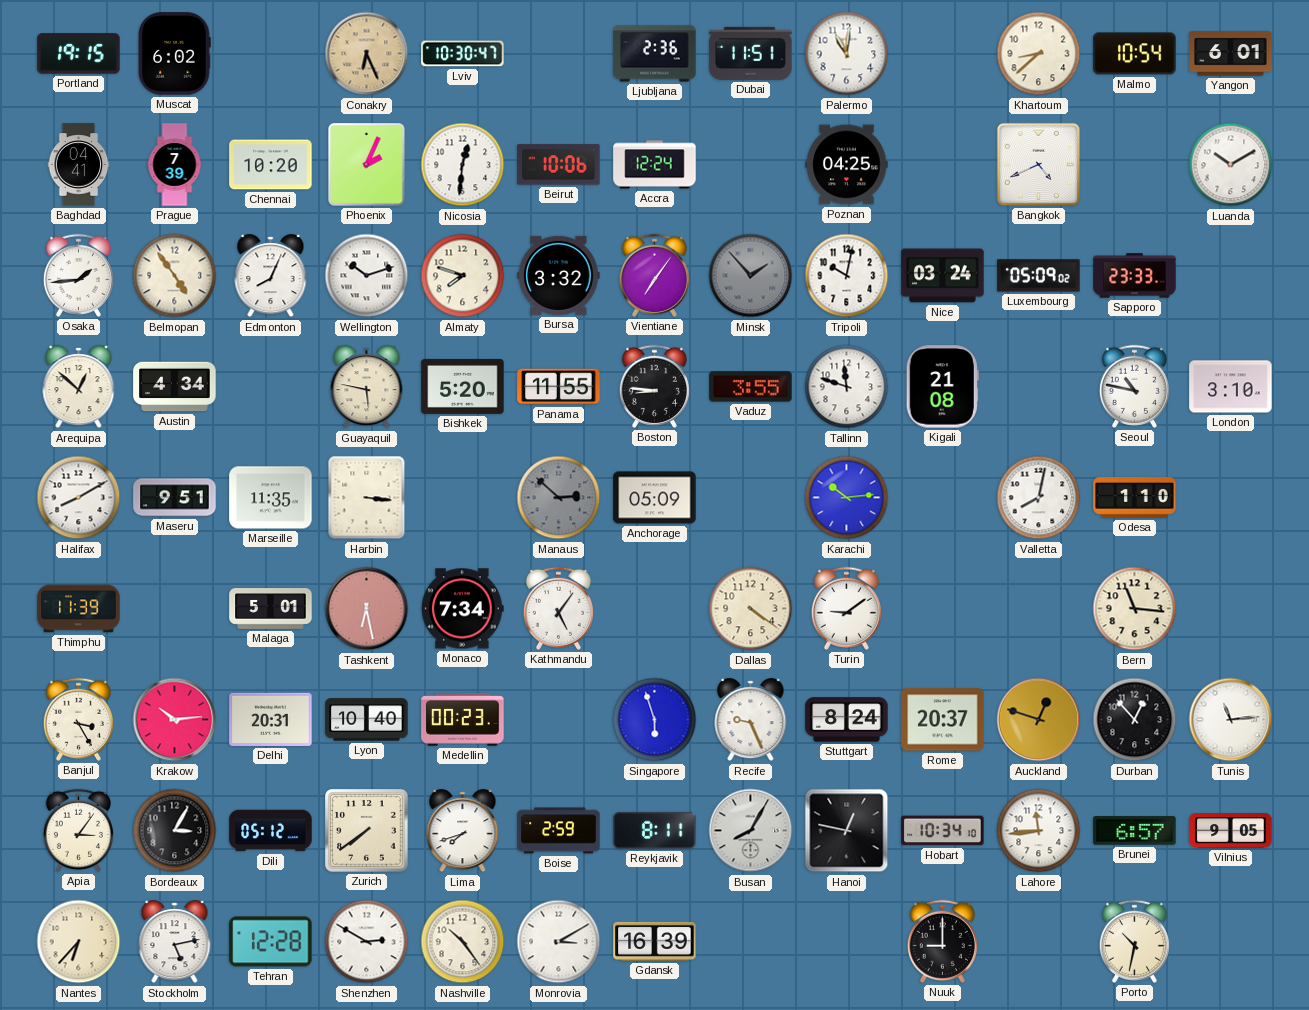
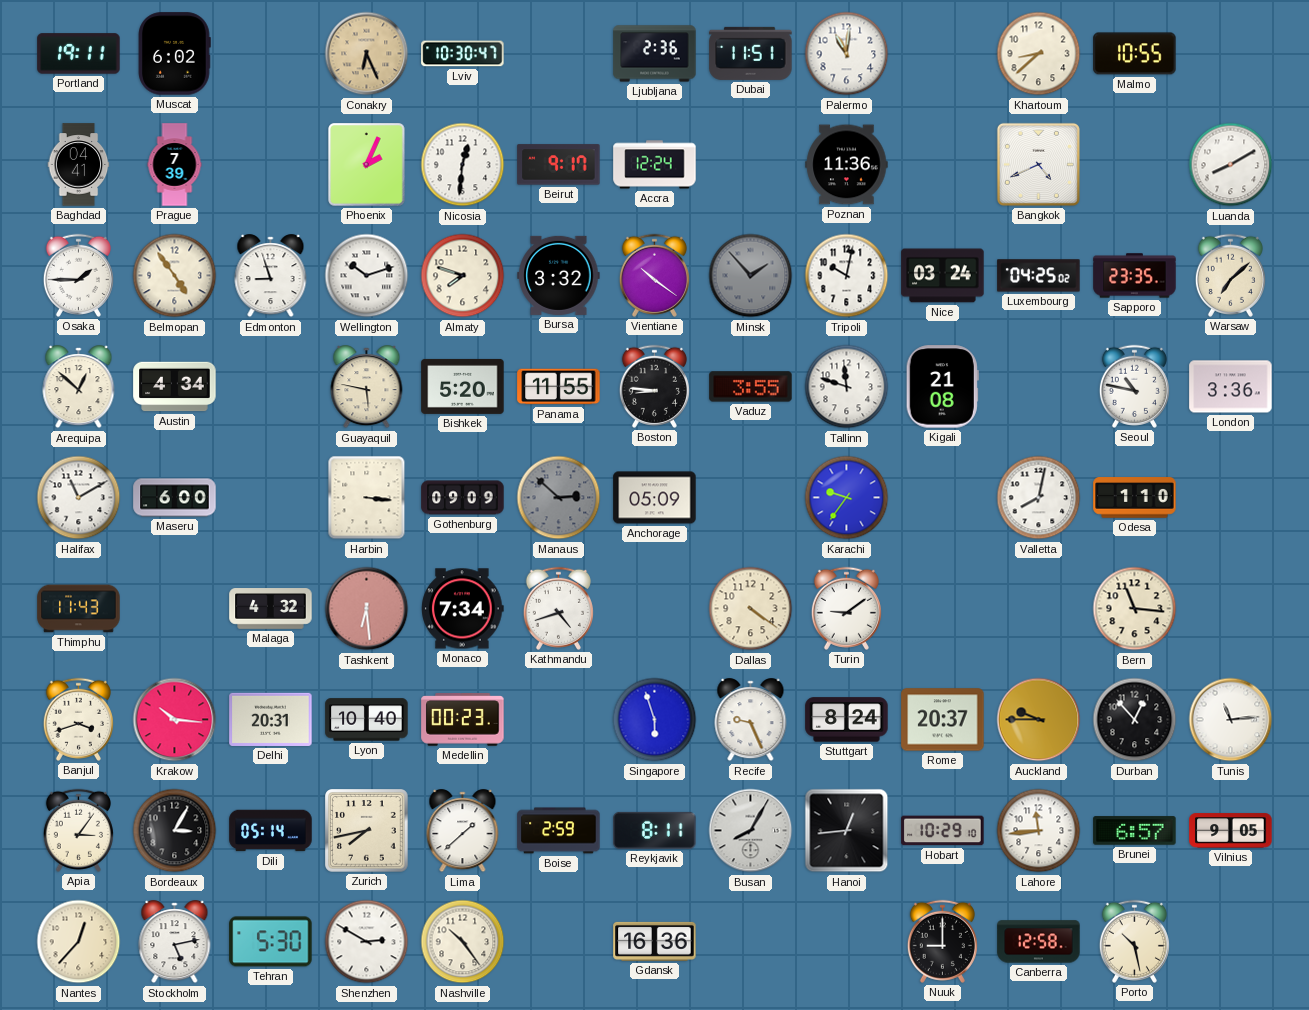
Portland: 19:15 -> 19:11
Malmo: 10:54 -> 10:55
Yangon: 6:01 -> none
Chennai: 10:20 -> none
Beirut: 10:06 -> 9:17
Poznan: 04:25 -> 11:36
Luanda: 10:10 -> 8:10
Osaka: 1:44 -> 1:45
Edmonton: 8:04 -> 8:57
Vientiane: 7:06 -> 10:21
Luxembourg: 05:09 -> 04:25
Sapporo: 23:33 -> 23:35
Warsaw: none -> 7:08
London: 3:10 -> 3:36
Halifax: 8:10 -> 11:10
Maseru: 9:51 -> 6:00
Marseille: 11:35 -> none
Gothenburg: none -> 09:09
Karachi: 10:14 -> 9:36
Thimphu: 11:39 -> 11:43
Malaga: 5:01 -> 4:32
Tashkent: 6:28 -> 6:29
Kathmandu: 5:06 -> 4:42
Banjul: 3:25 -> 3:42
Krakow: 10:14 -> 10:16
Auckland: 12:48 -> 9:45
Dili: 05:12 -> 05:14
Zurich: 7:39 -> 7:43
Lima: 7:42 -> 1:38
Hanoi: 12:47 -> 12:44
Hobart: 10:34 -> 10:29
Nantes: 6:37 -> 12:37
Tehran: 12:28 -> 5:30
Monrovia: 3:10 -> none
Gdansk: 16:39 -> 16:36
Canberra: none -> 12:58
Porto: 10:32 -> 10:28
